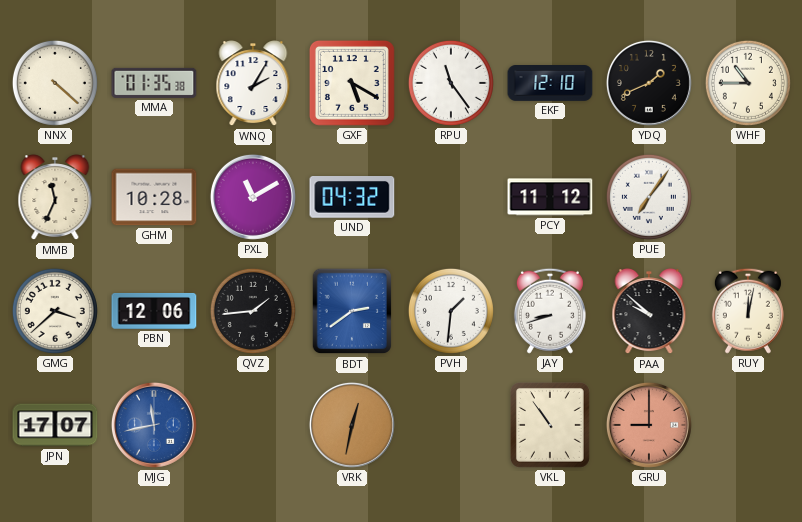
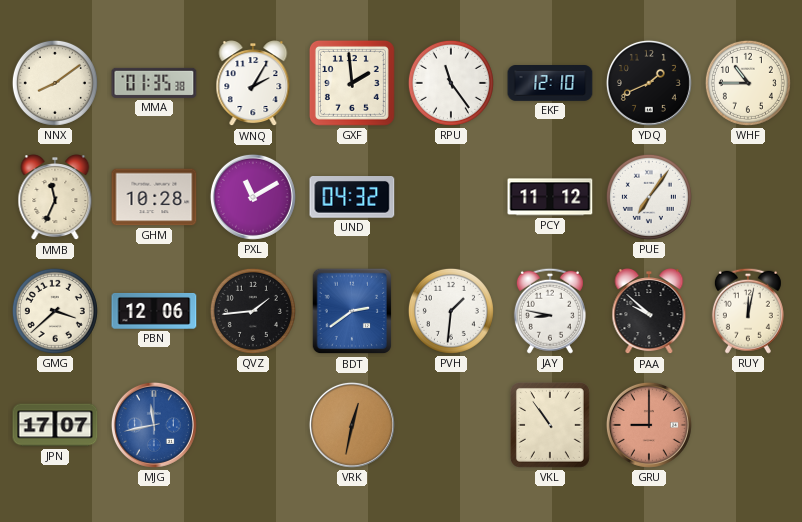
NNX: 4:22 -> 8:09
GXF: 5:20 -> 1:59
JAY: 8:42 -> 8:47
